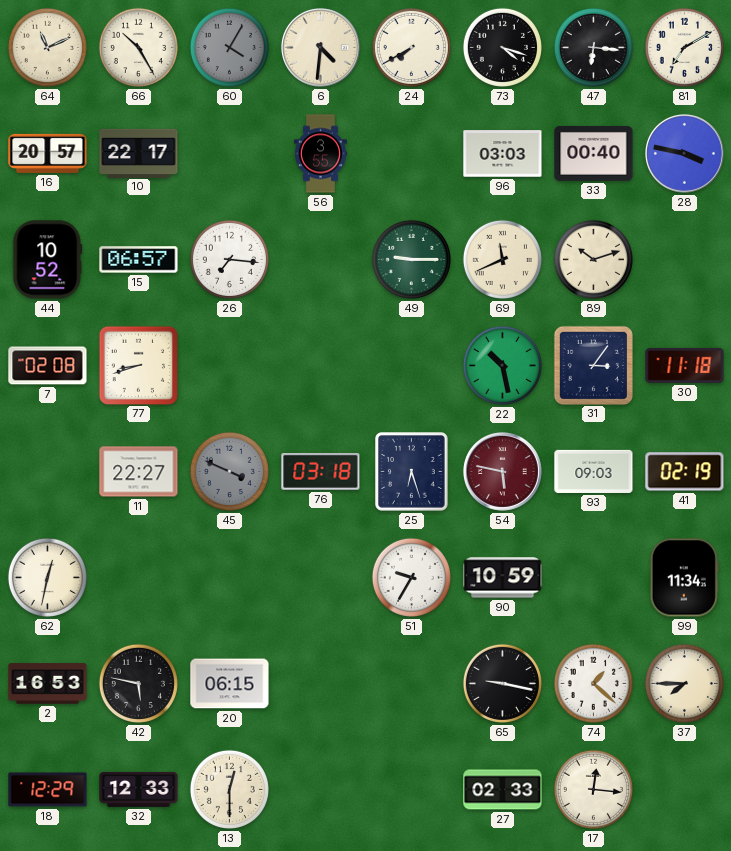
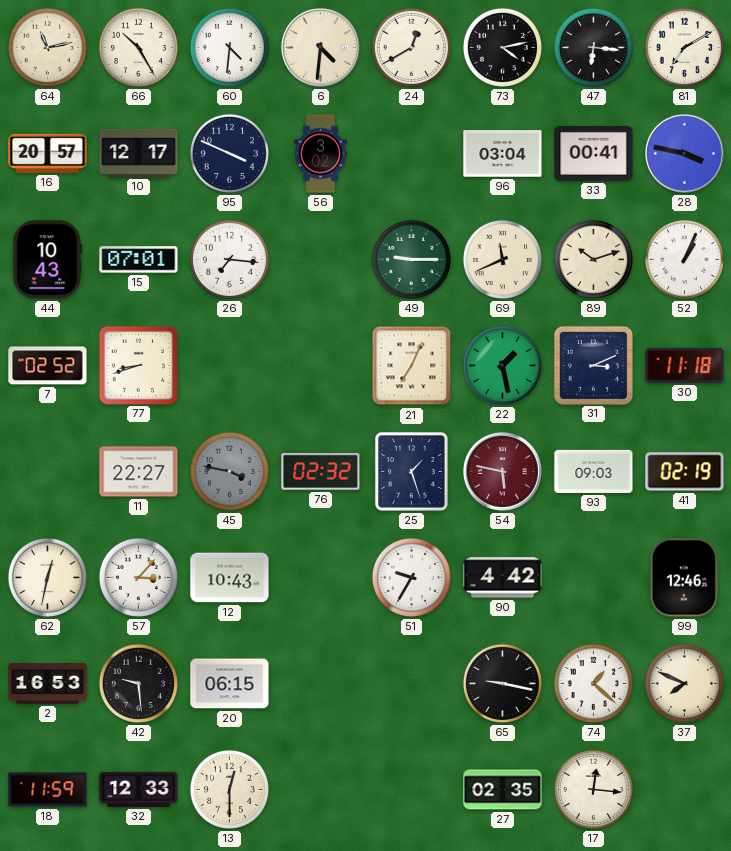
64: 11:11 -> 11:13
60: 4:05 -> 4:31
60 dial: grey -> white
24: 7:40 -> 12:40
73: 4:18 -> 4:13
10: 22:17 -> 12:17
95: none -> 3:49
56: 3:55 -> 3:02
96: 03:03 -> 03:04
33: 00:40 -> 00:41
44: 10:52 -> 10:43
15: 06:57 -> 07:01
52: none -> 1:04
7: 02:08 -> 02:52
21: none -> 7:04
22: 10:28 -> 1:28
31: 3:06 -> 3:11
45: 3:49 -> 3:47
76: 03:18 -> 02:32
25: 6:27 -> 1:27
57: none -> 3:07
12: none -> 10:43
90: 10:59 -> 4:42
99: 11:34 -> 12:46
42: 5:47 -> 9:29
37: 7:45 -> 7:49
18: 12:29 -> 11:59
27: 02:33 -> 02:35
